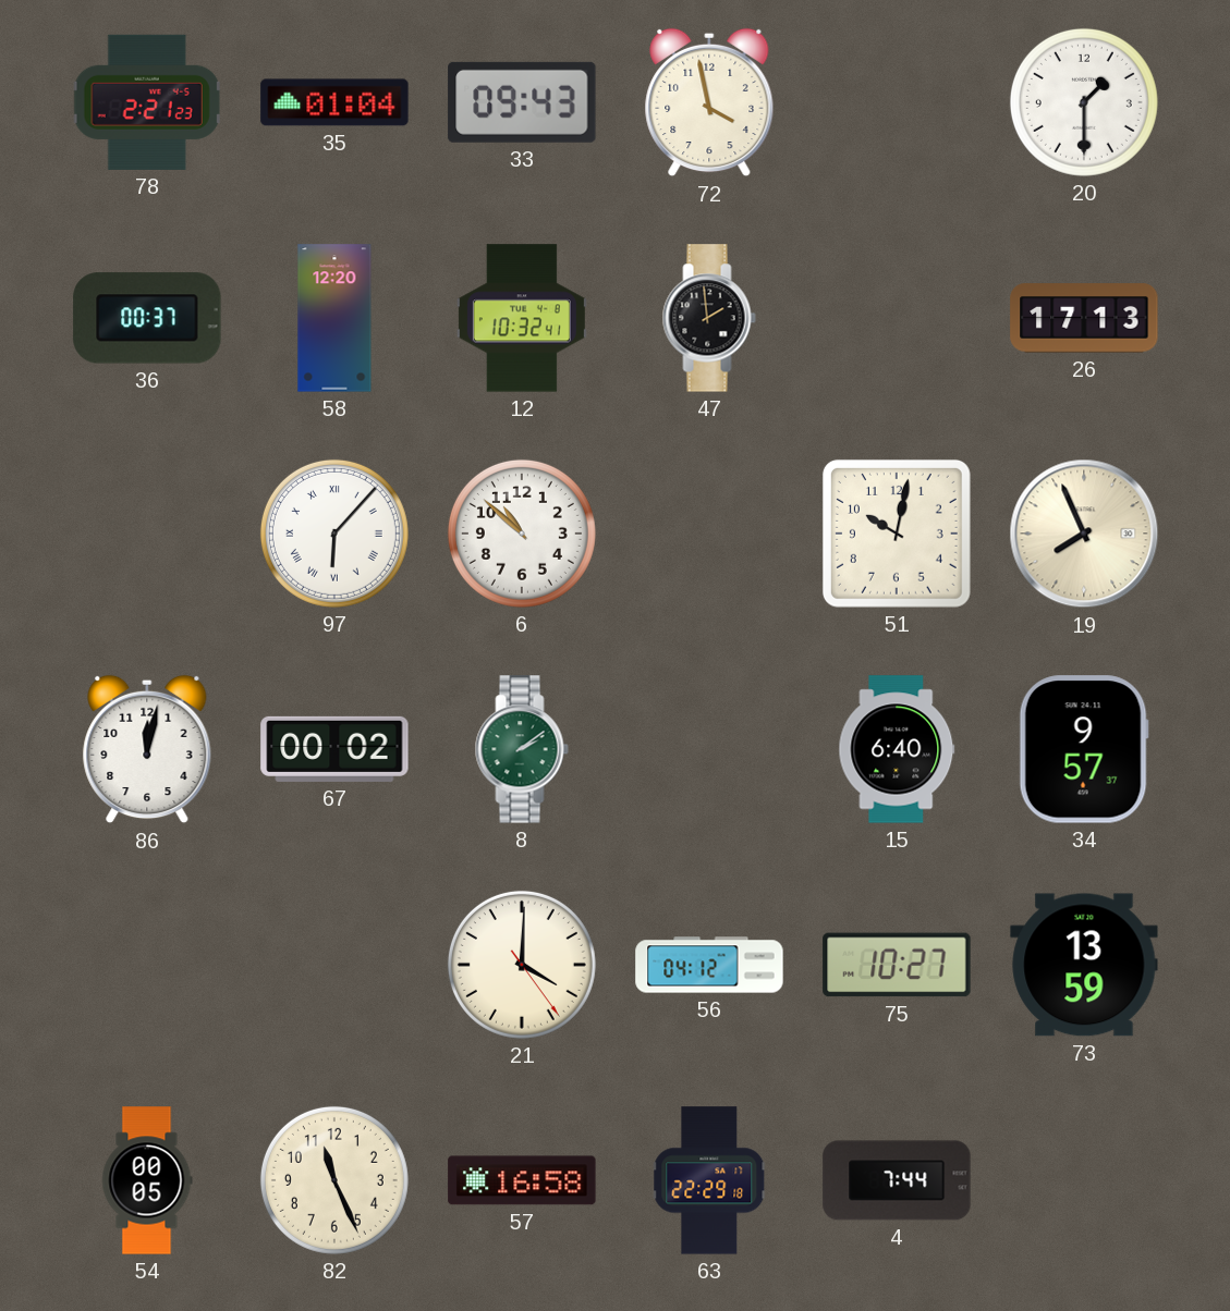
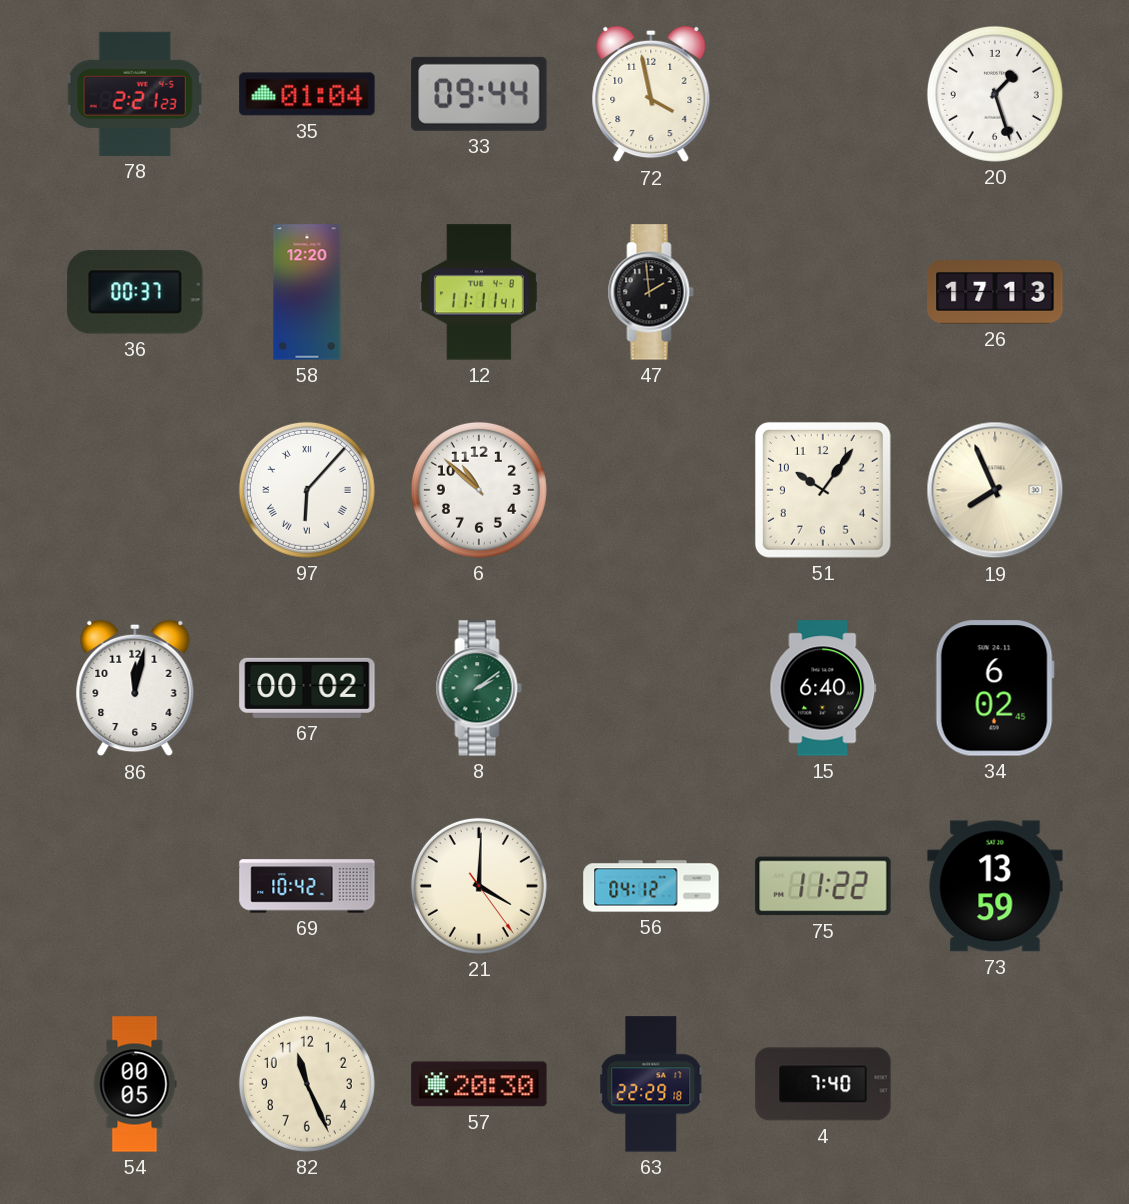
33: 09:43 -> 09:44
20: 1:30 -> 1:27
12: 10:32 -> 11:11
51: 10:02 -> 10:06
34: 9:57 -> 6:02
69: none -> 10:42
75: 10:27 -> 11:22
57: 16:58 -> 20:30
4: 7:44 -> 7:40
